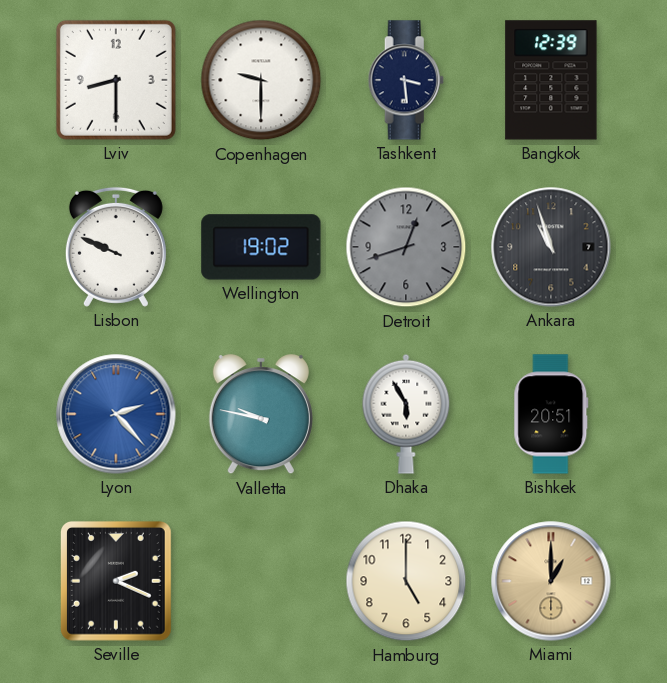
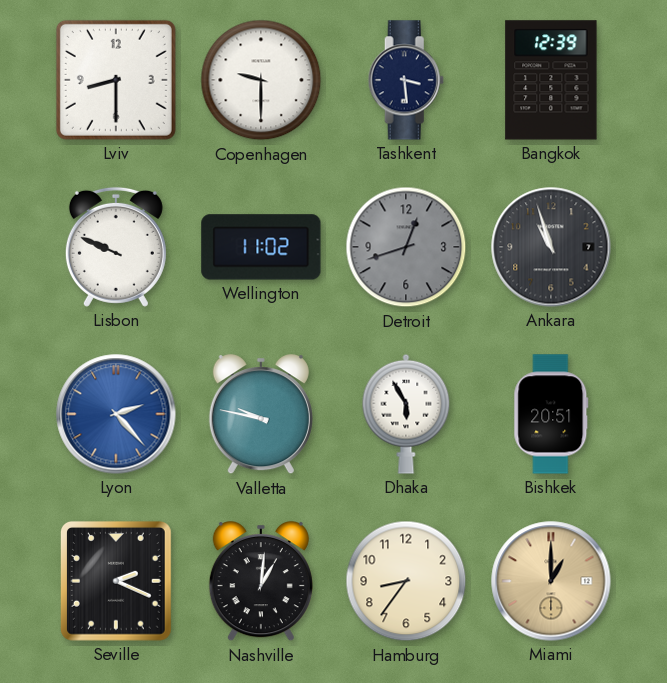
Wellington: 19:02 -> 11:02
Nashville: none -> 1:01
Hamburg: 5:00 -> 8:36
